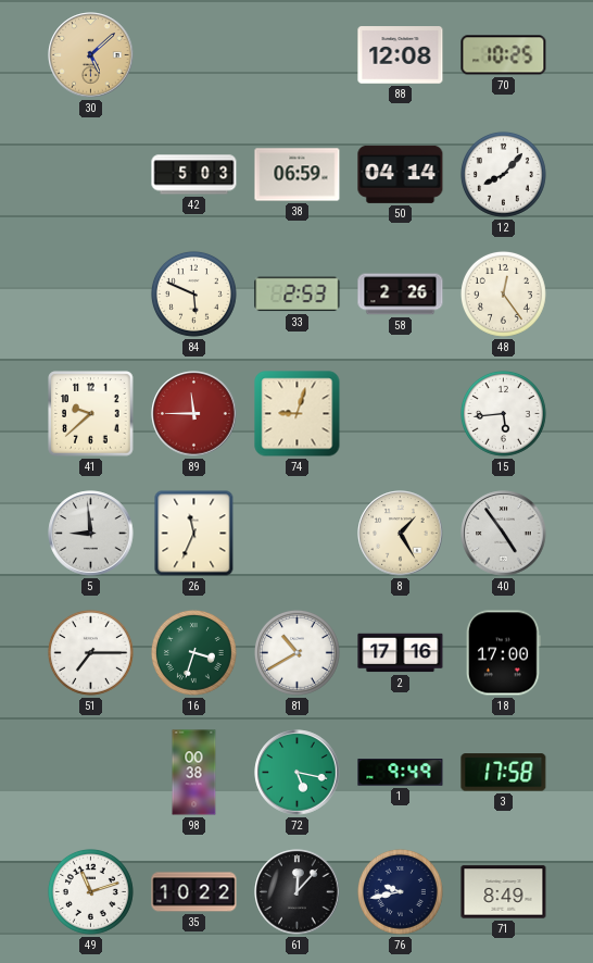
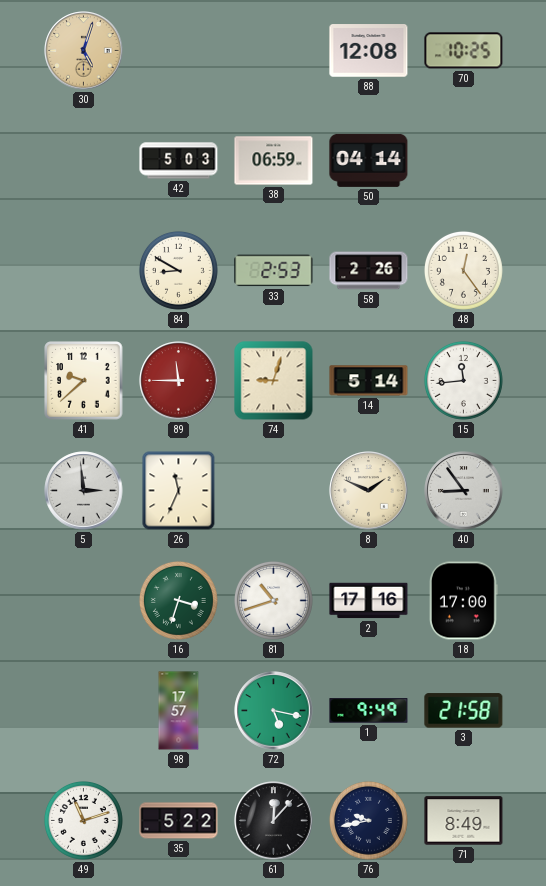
30: 5:08 -> 5:03
12: 8:07 -> none
84: 5:49 -> 8:50
14: none -> 5:14
15: 5:44 -> 11:44
5: 8:59 -> 2:59
8: 1:25 -> 1:49
40: 4:54 -> 8:54
51: 7:15 -> none
81: 10:40 -> 10:42
98: 00:38 -> 17:57
3: 17:58 -> 21:58
35: 10:22 -> 5:22
